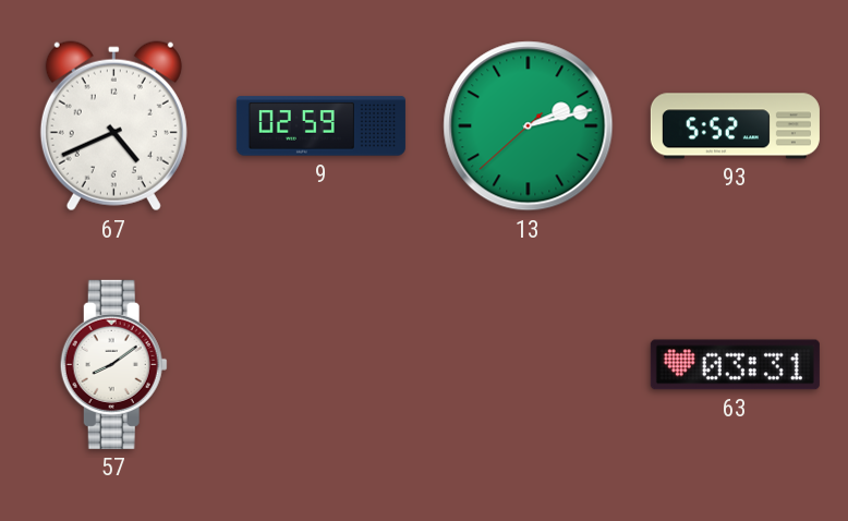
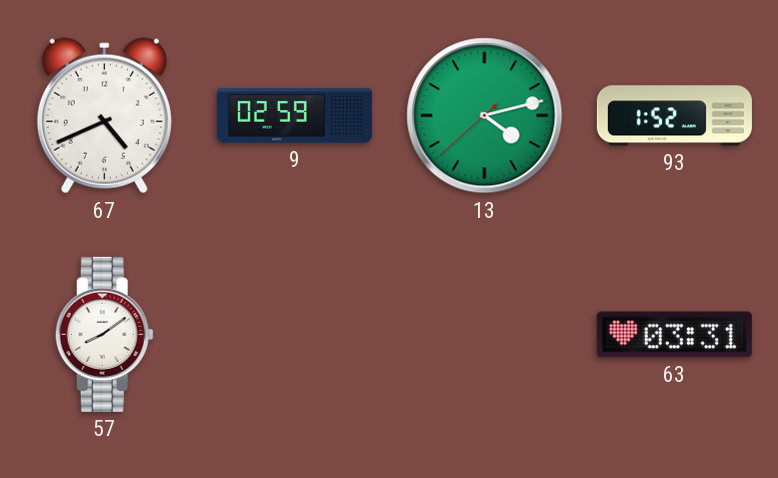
13: 2:12 -> 4:12
93: 5:52 -> 1:52
